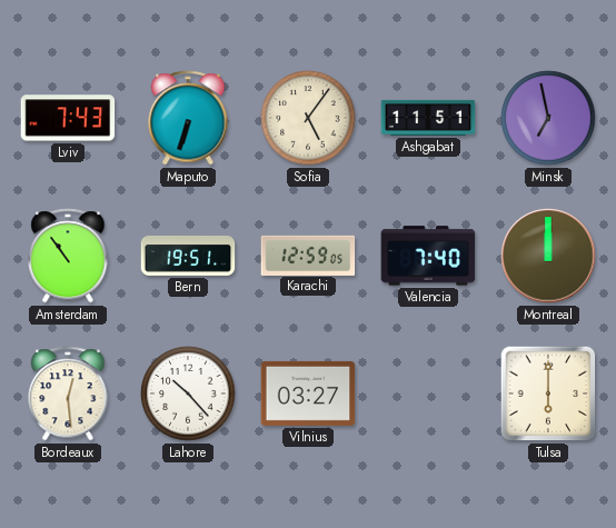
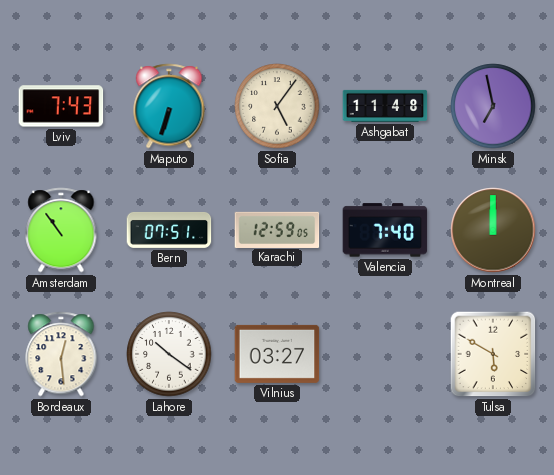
Ashgabat: 11:51 -> 11:48
Bern: 19:51 -> 07:51
Lahore: 10:23 -> 10:21
Tulsa: 6:00 -> 5:50
